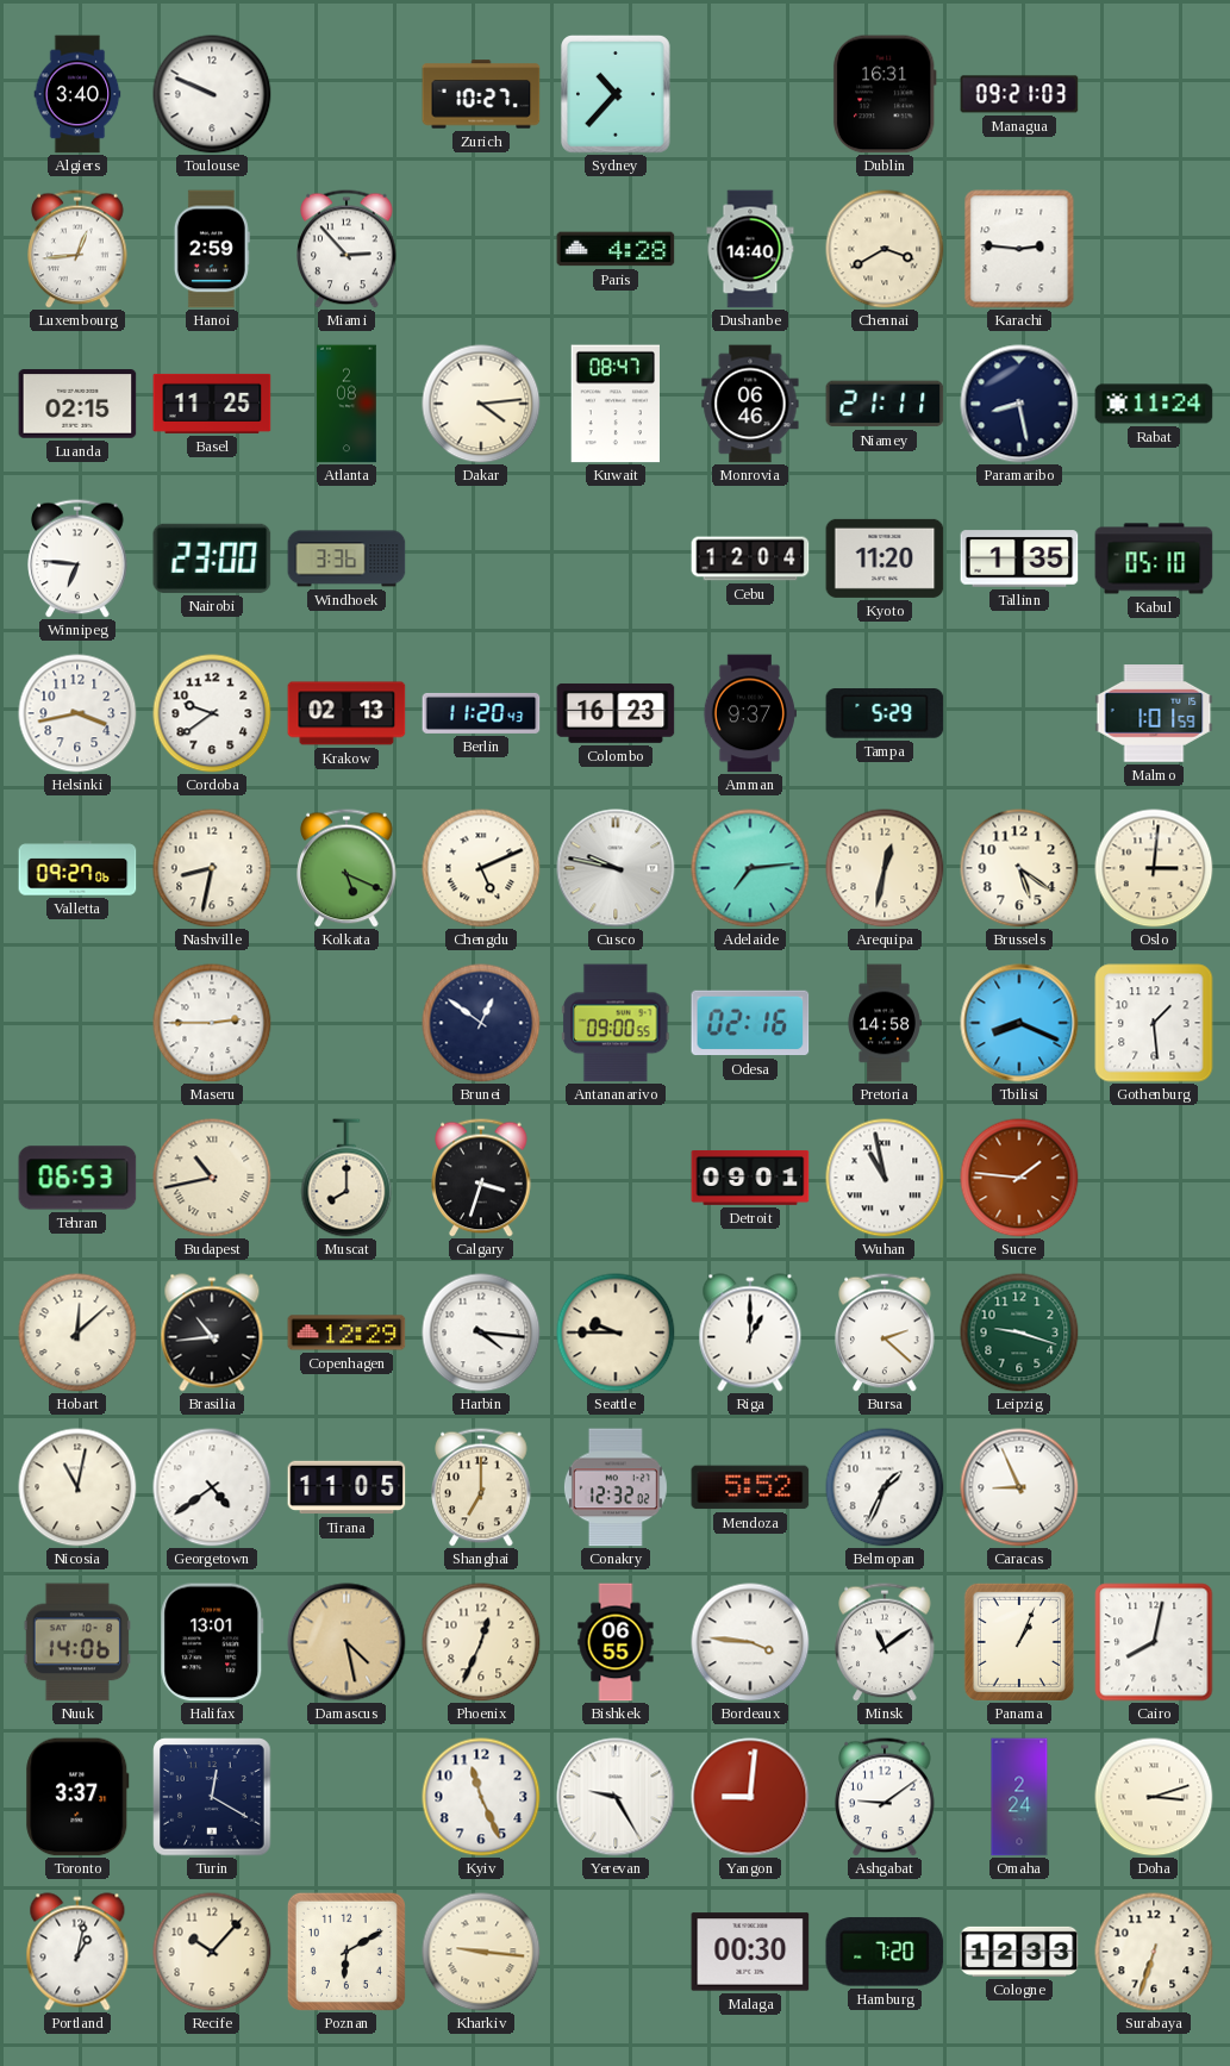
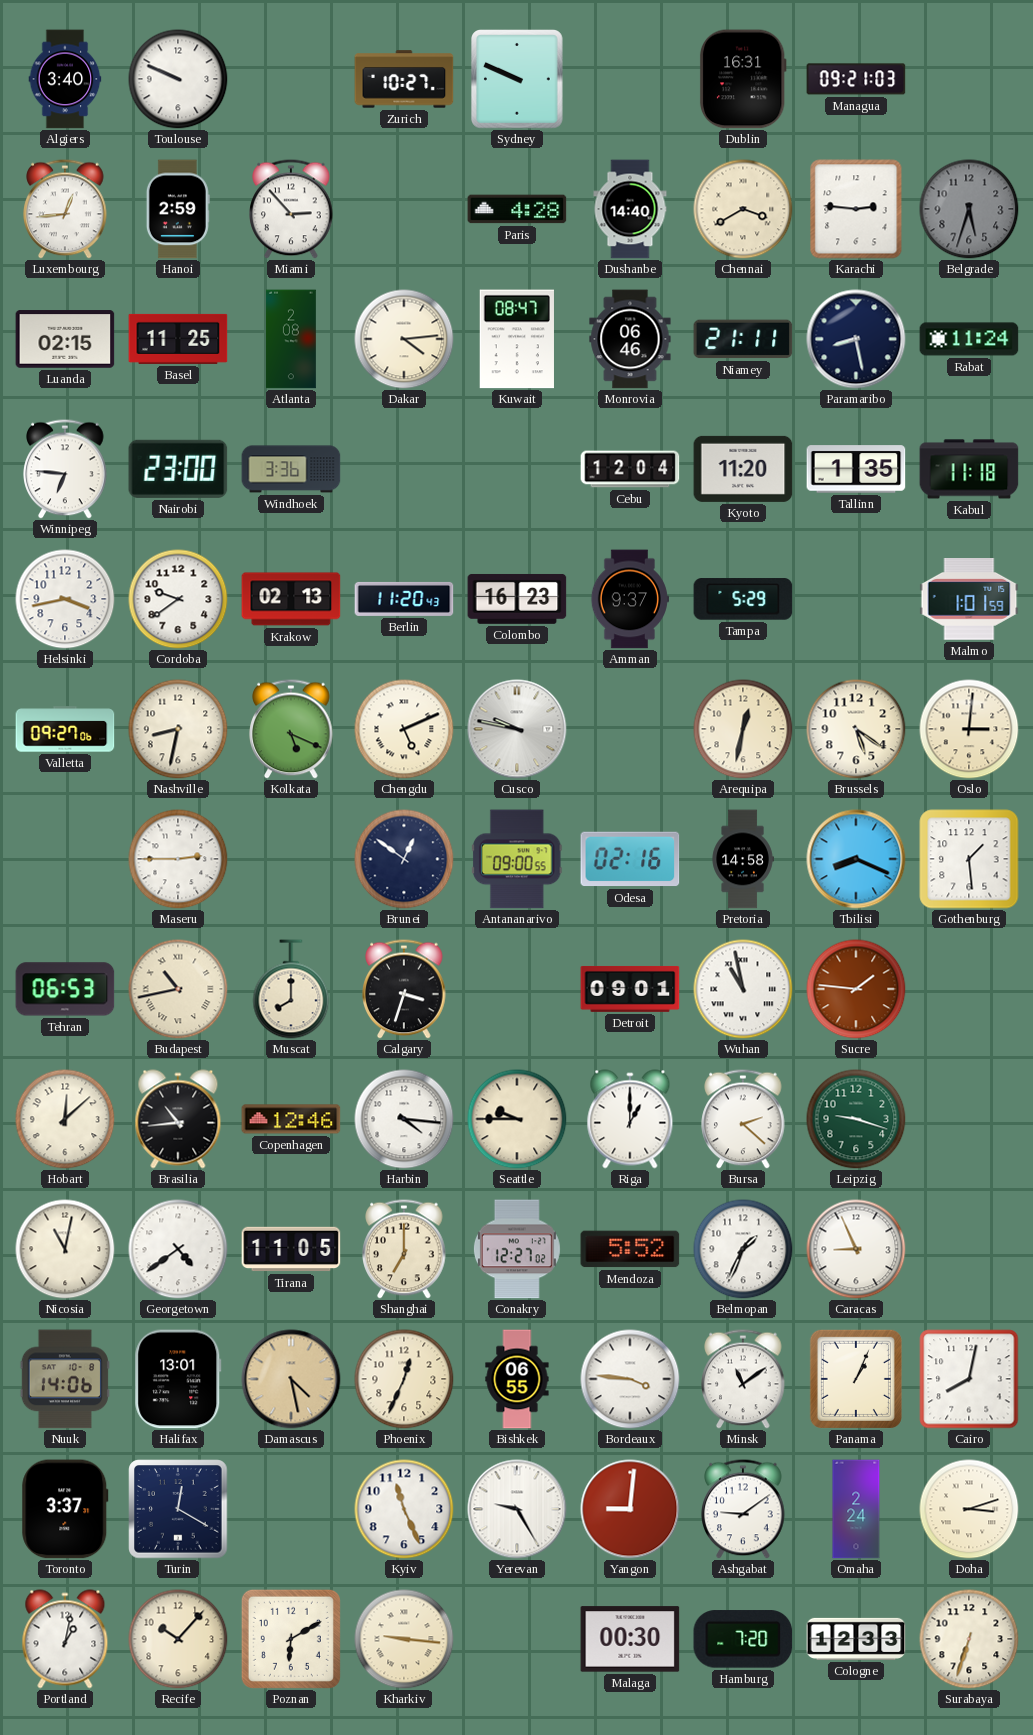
Sydney: 10:37 -> 9:49
Belgrade: none -> 5:33
Kabul: 05:10 -> 11:18
Adelaide: 7:14 -> none
Copenhagen: 12:29 -> 12:46
Conakry: 12:32 -> 12:27
